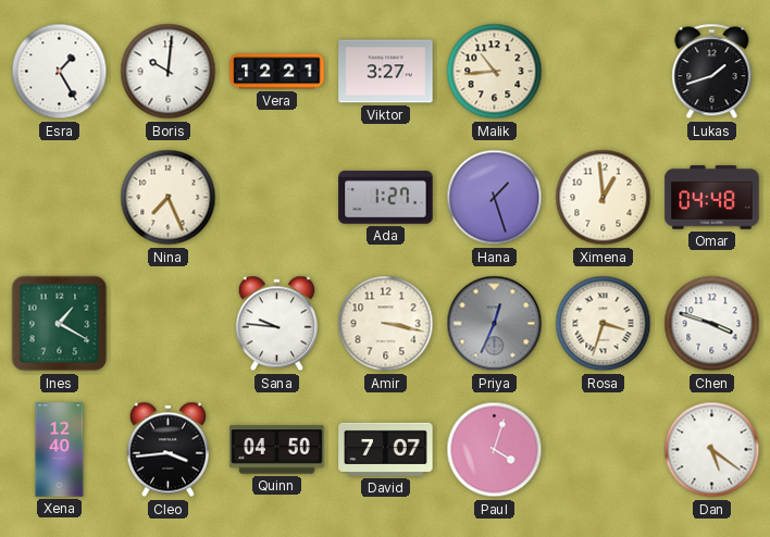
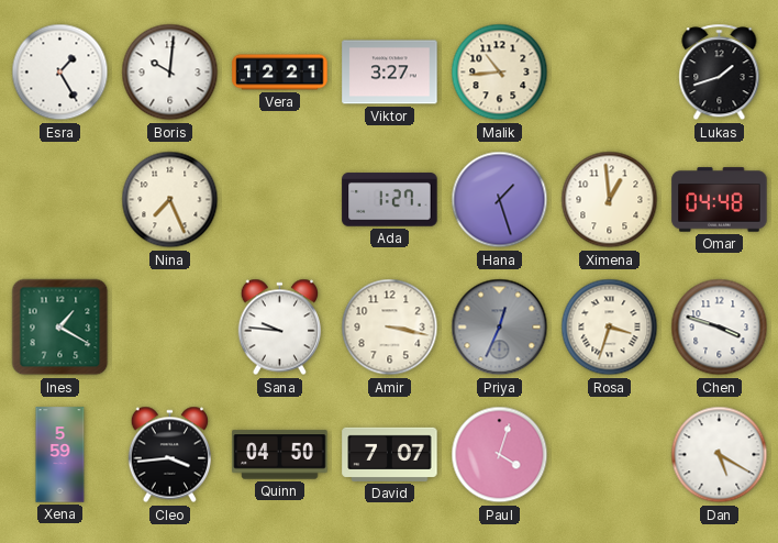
Xena: 12:40 -> 5:59
Dan: 5:21 -> 5:20
